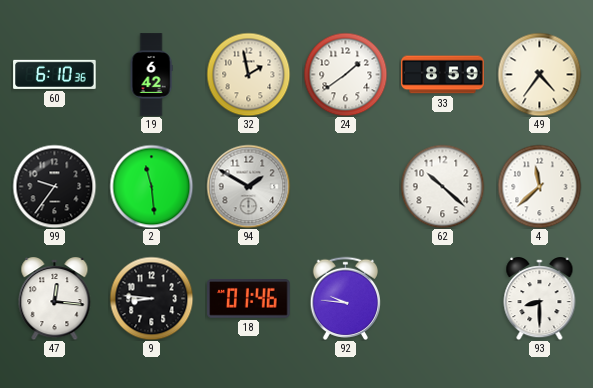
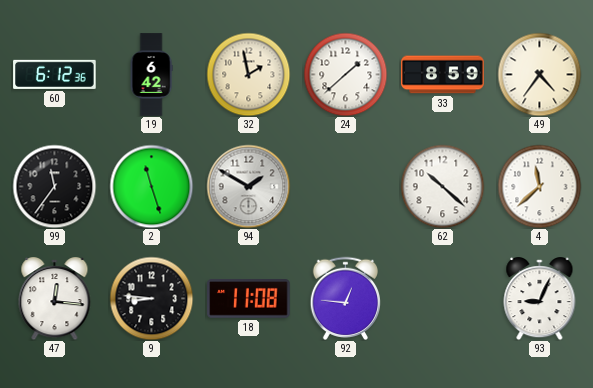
60: 6:10 -> 6:12
24: 1:39 -> 1:38
99: 9:36 -> 11:36
2: 11:29 -> 11:27
18: 01:46 -> 11:08
92: 9:46 -> 12:46
93: 8:30 -> 9:04
